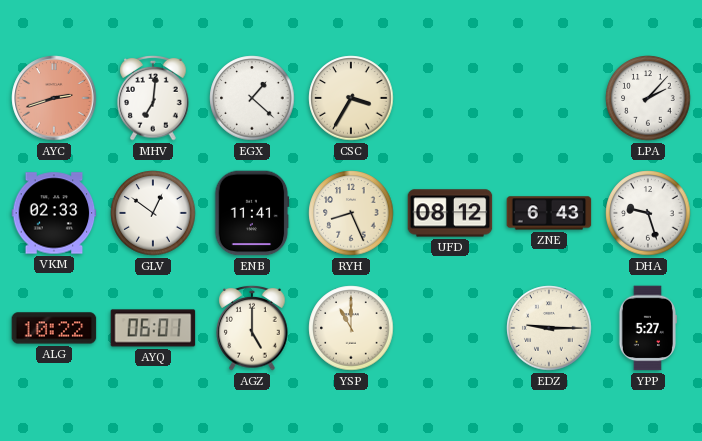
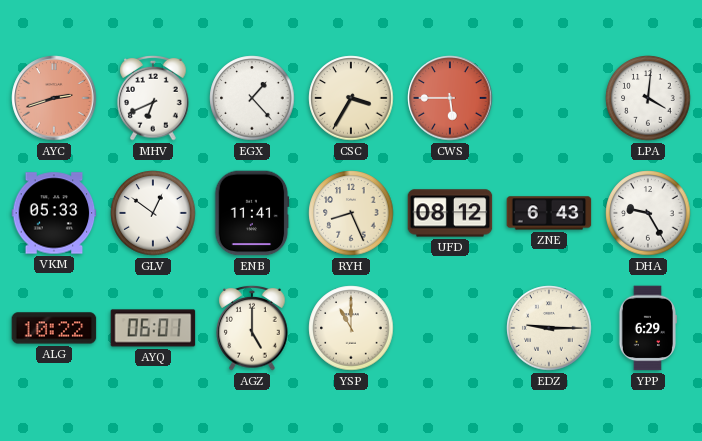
MHV: 7:01 -> 6:41
EGX: 1:22 -> 1:23
CWS: none -> 5:45
LPA: 2:07 -> 4:01
VKM: 02:33 -> 05:33
DHA: 9:27 -> 9:25
YPP: 5:27 -> 6:29
